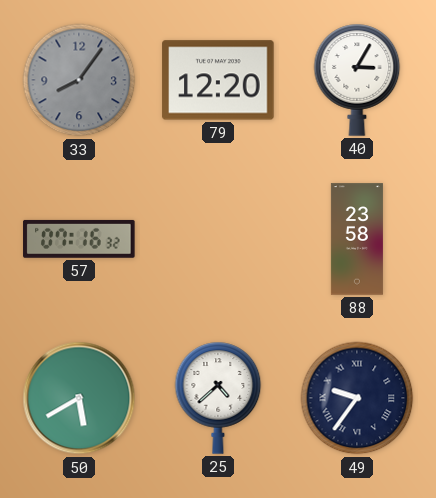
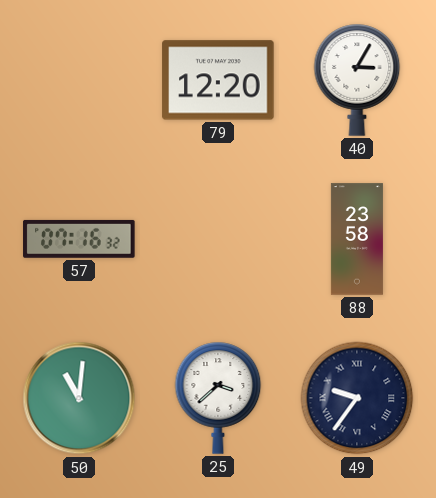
33: 8:06 -> none
50: 5:40 -> 11:01
25: 4:38 -> 3:38
